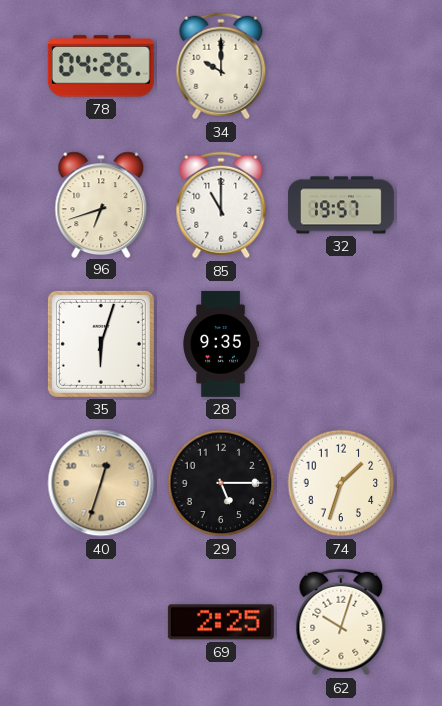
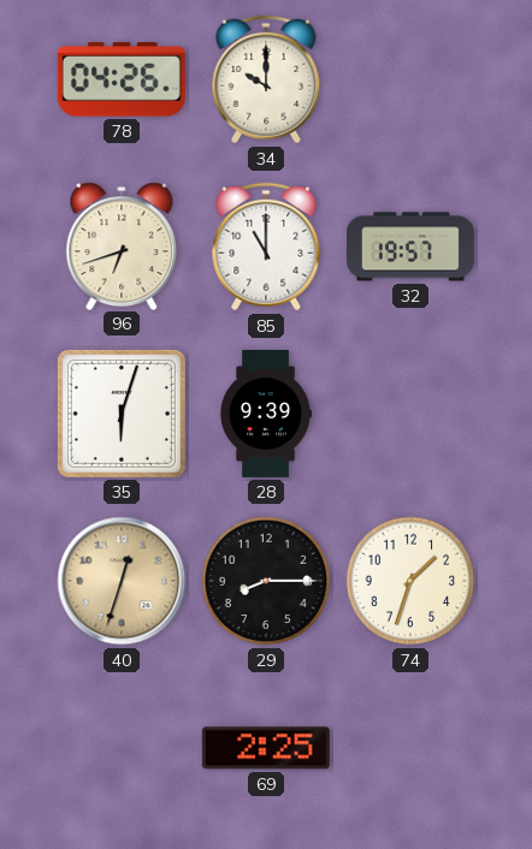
28: 9:35 -> 9:39
29: 5:15 -> 8:15
62: 10:03 -> none
